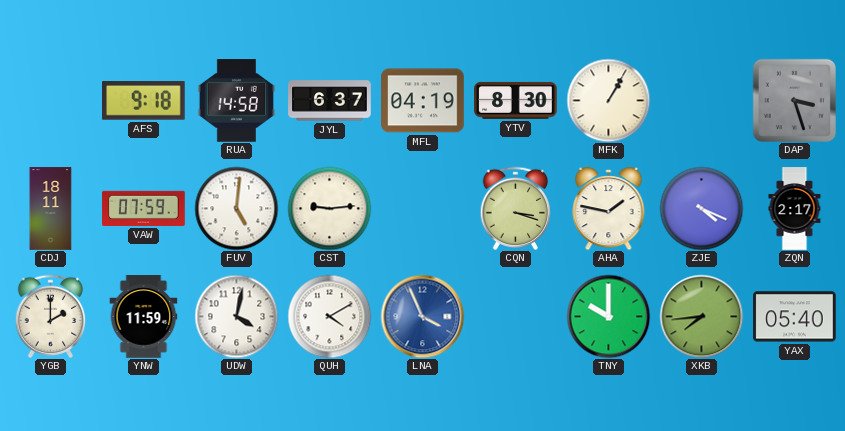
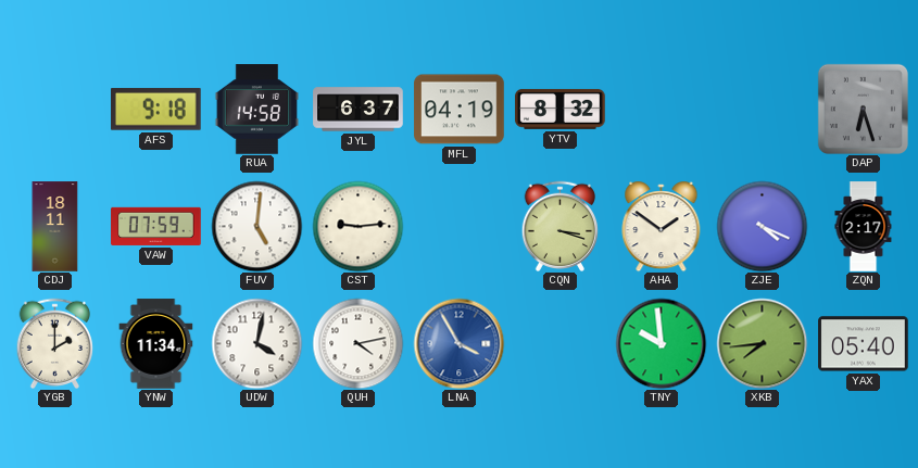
YTV: 8:30 -> 8:32
MFK: 1:05 -> none
DAP: 3:27 -> 6:27
AHA: 1:47 -> 1:51
YNW: 11:59 -> 11:34
QUH: 4:10 -> 4:13
LNA: 3:56 -> 3:55
TNY: 10:00 -> 9:59
